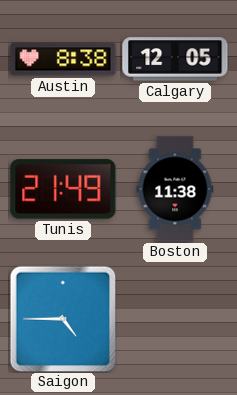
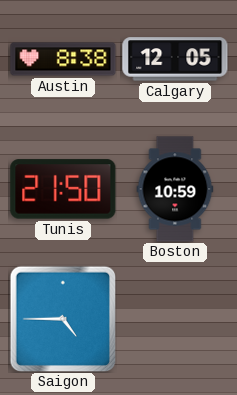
Tunis: 21:49 -> 21:50
Boston: 11:38 -> 10:59
